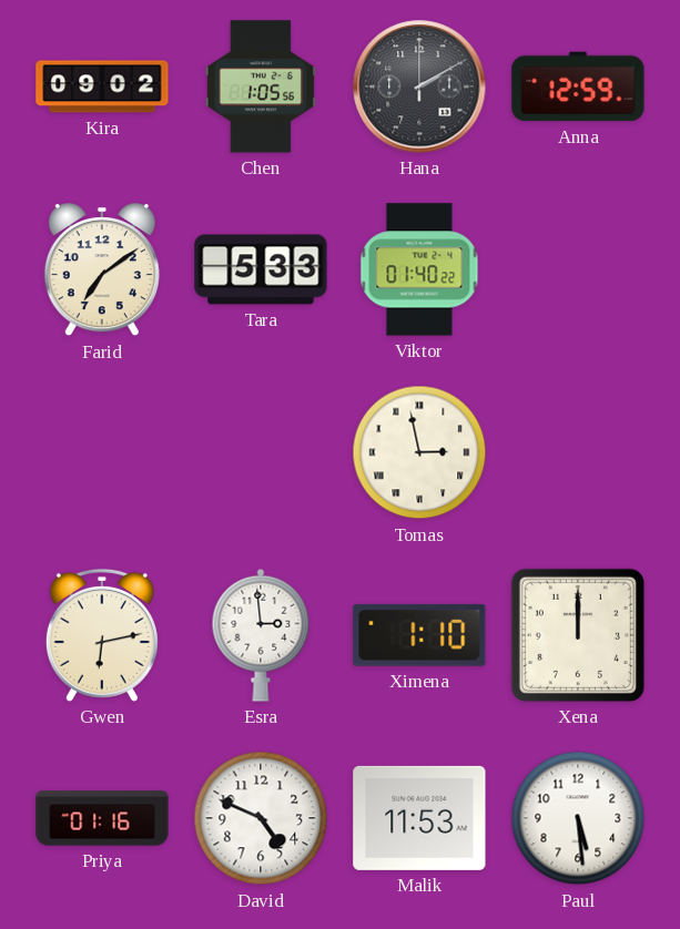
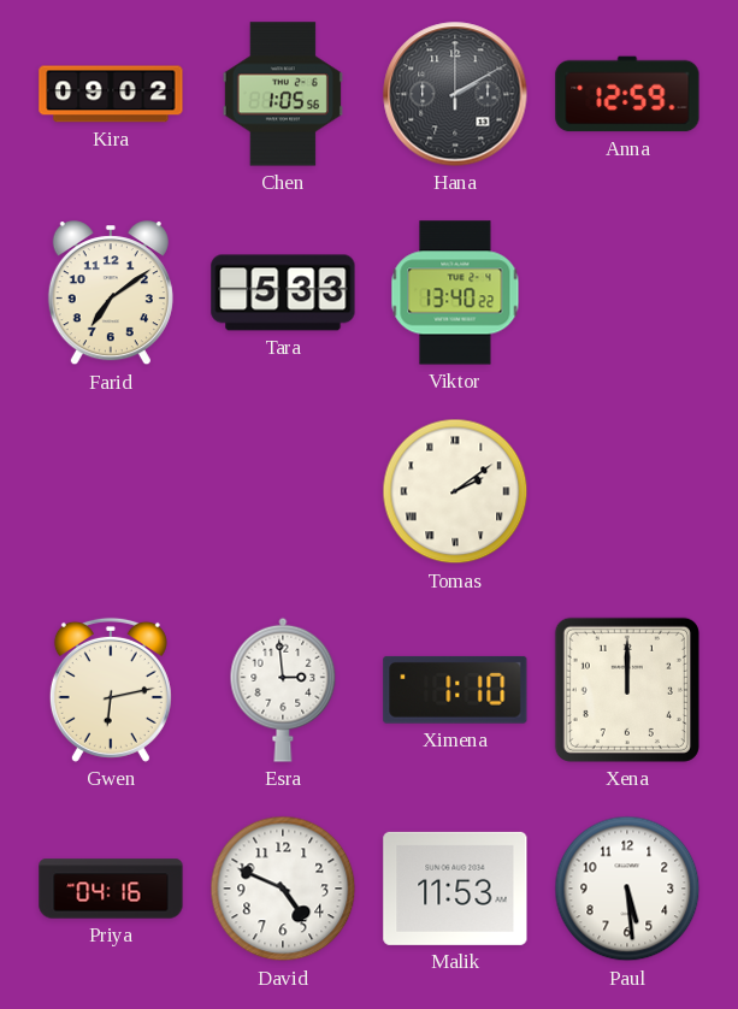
Viktor: 01:40 -> 13:40
Tomas: 2:58 -> 2:09
Priya: 01:16 -> 04:16
